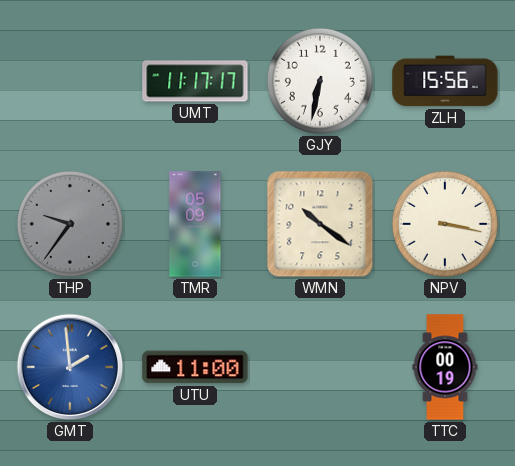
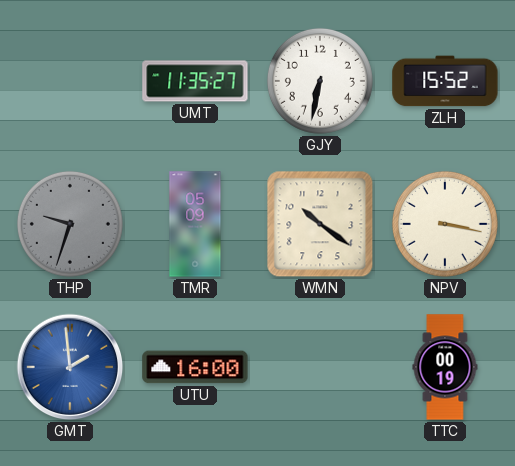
UMT: 11:17 -> 11:35
ZLH: 15:56 -> 15:52
THP: 9:36 -> 9:33
UTU: 11:00 -> 16:00
